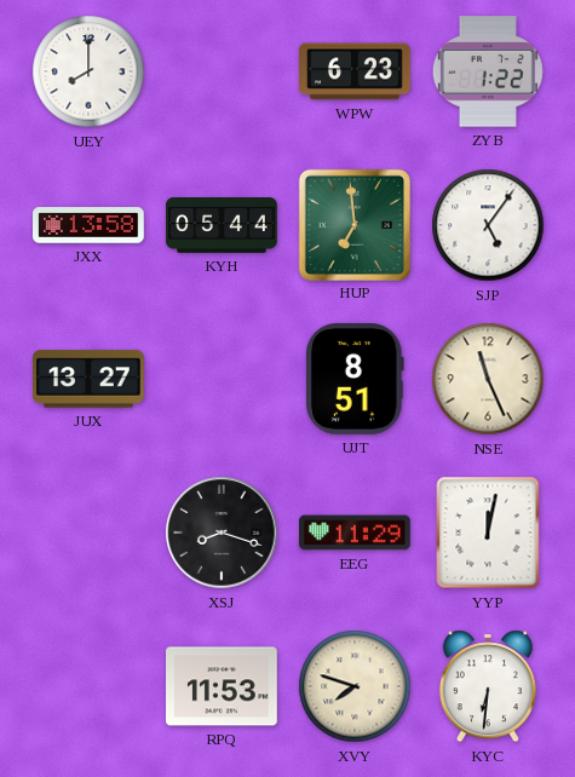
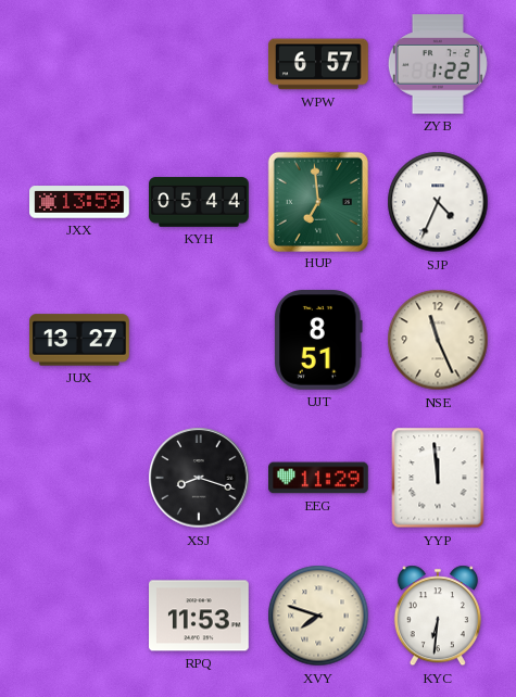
UEY: 8:00 -> none
WPW: 6:23 -> 6:57
JXX: 13:58 -> 13:59
SJP: 5:06 -> 4:34
YYP: 12:02 -> 11:59
